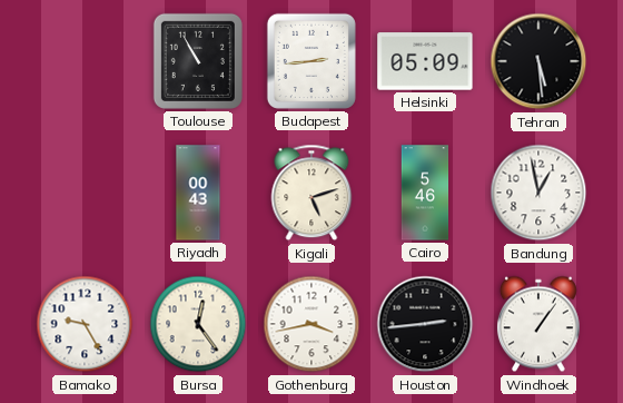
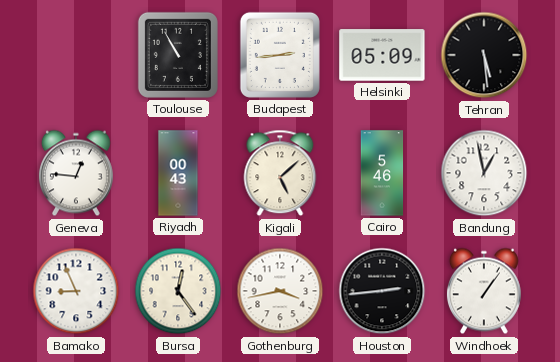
Geneva: none -> 12:46
Kigali: 5:12 -> 5:08
Bamako: 9:25 -> 8:56
